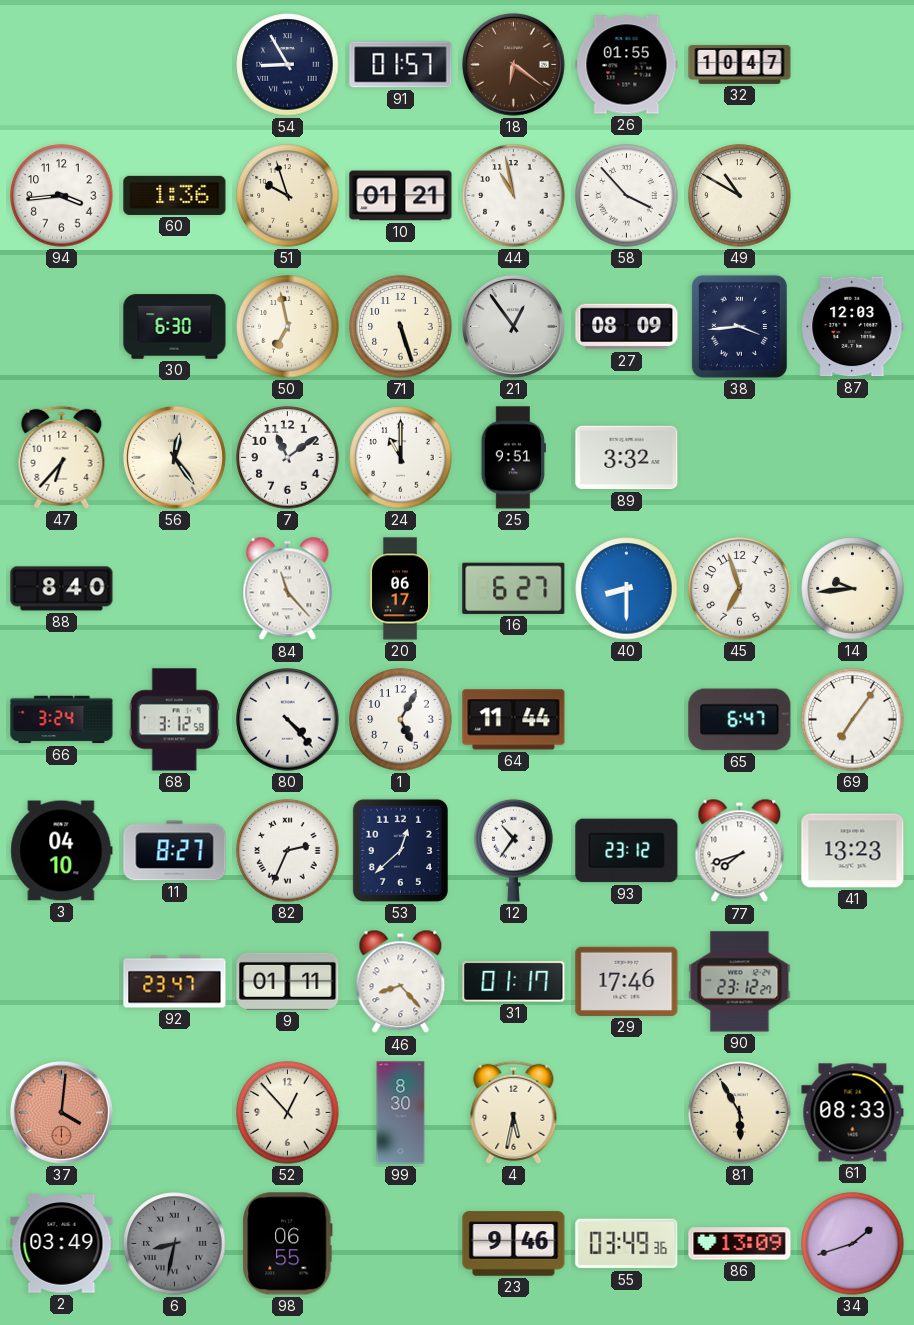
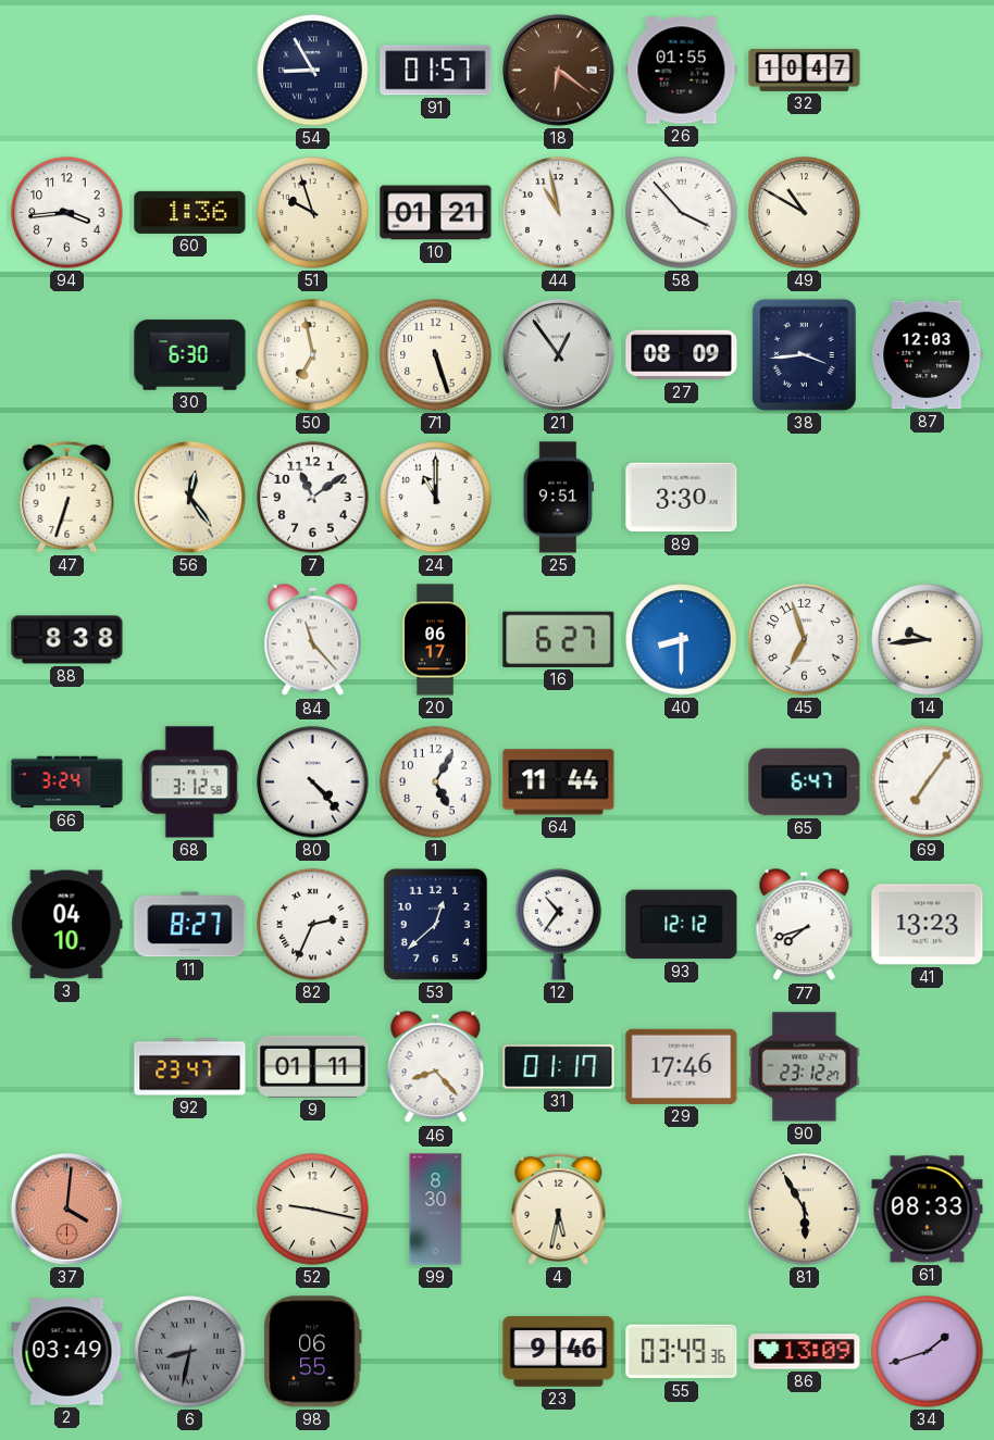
47: 6:37 -> 6:33
89: 3:32 -> 3:30
88: 8:40 -> 8:38
93: 23:12 -> 12:12
52: 12:53 -> 9:17
